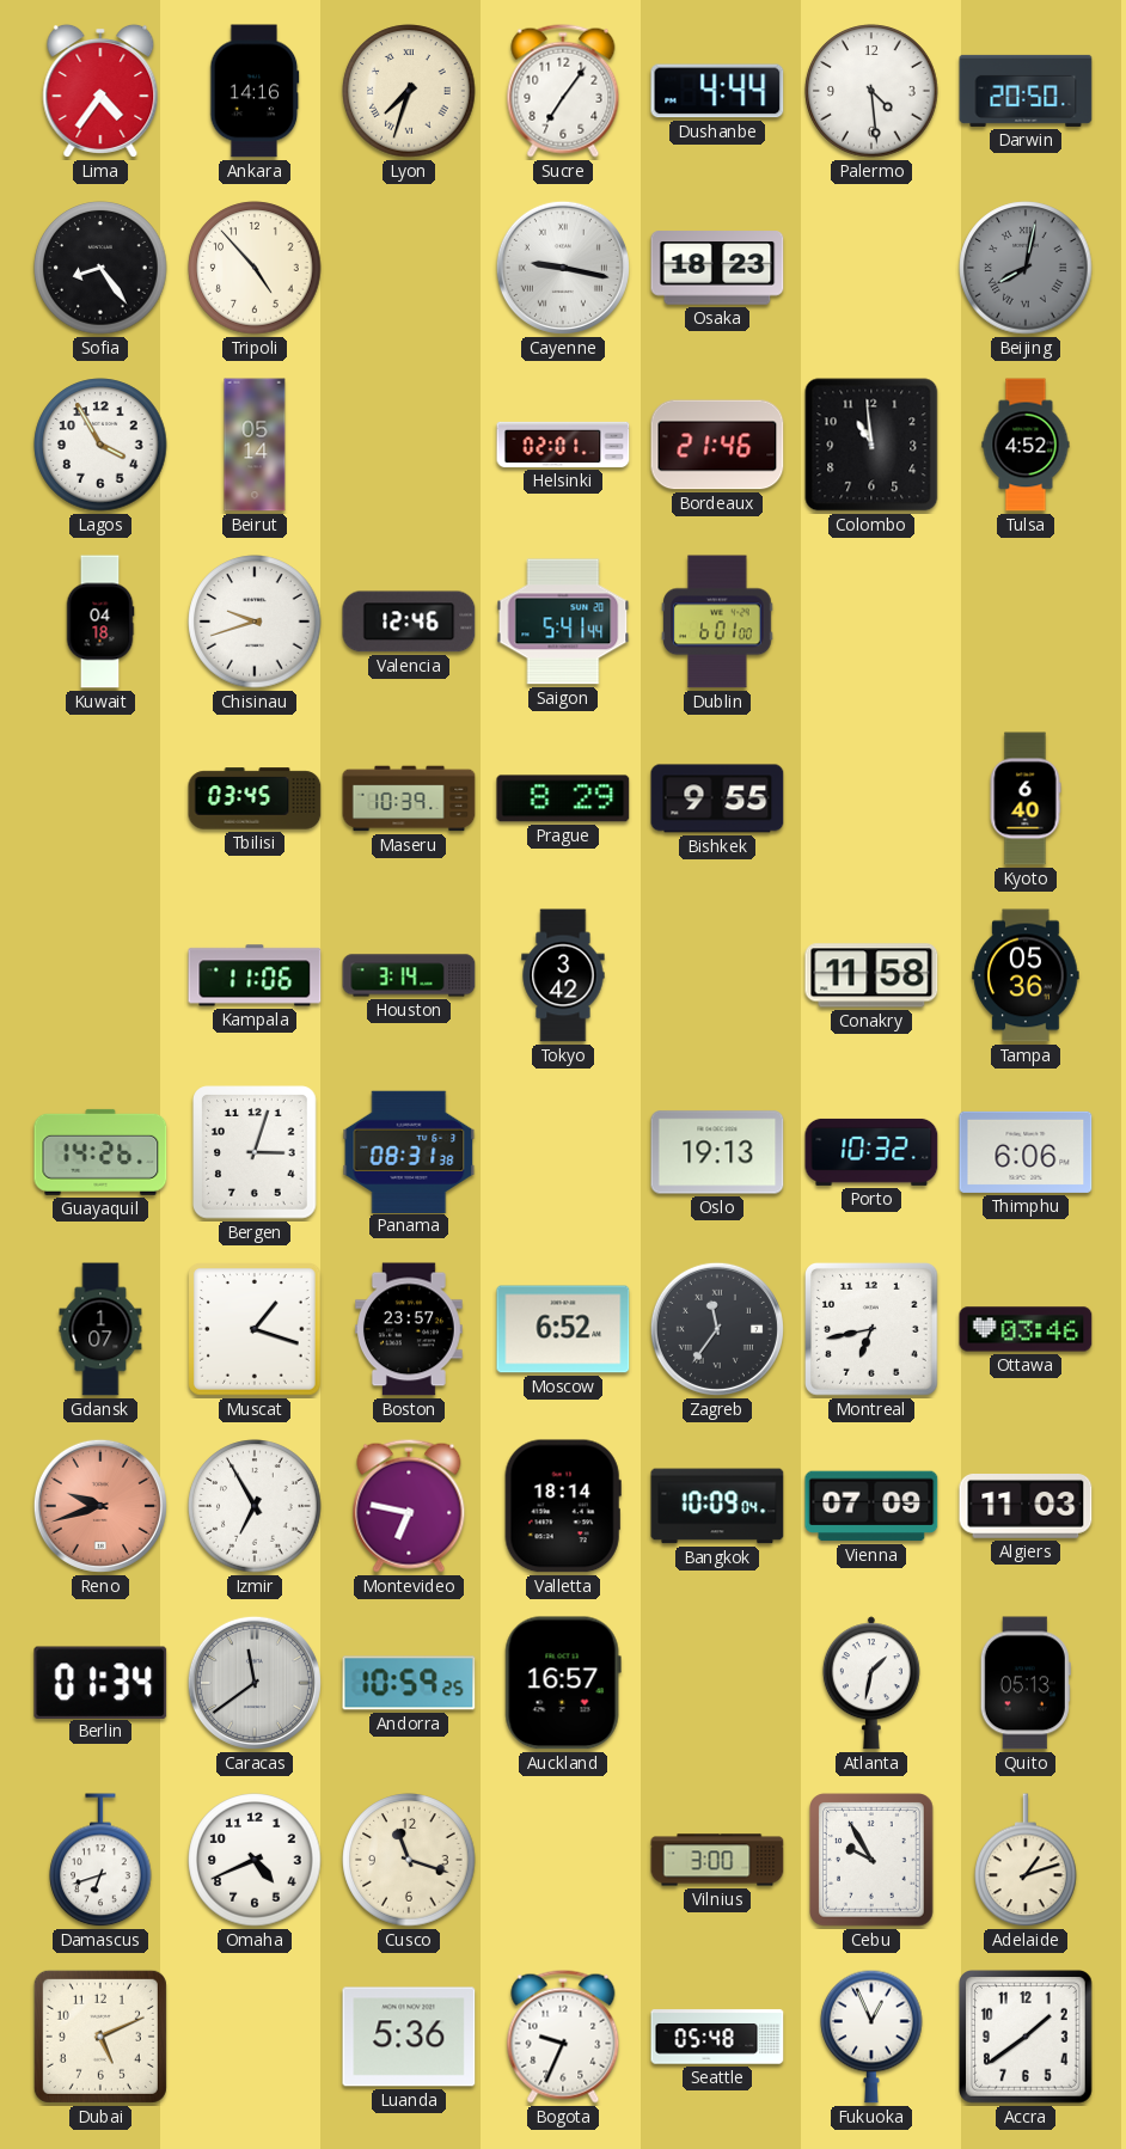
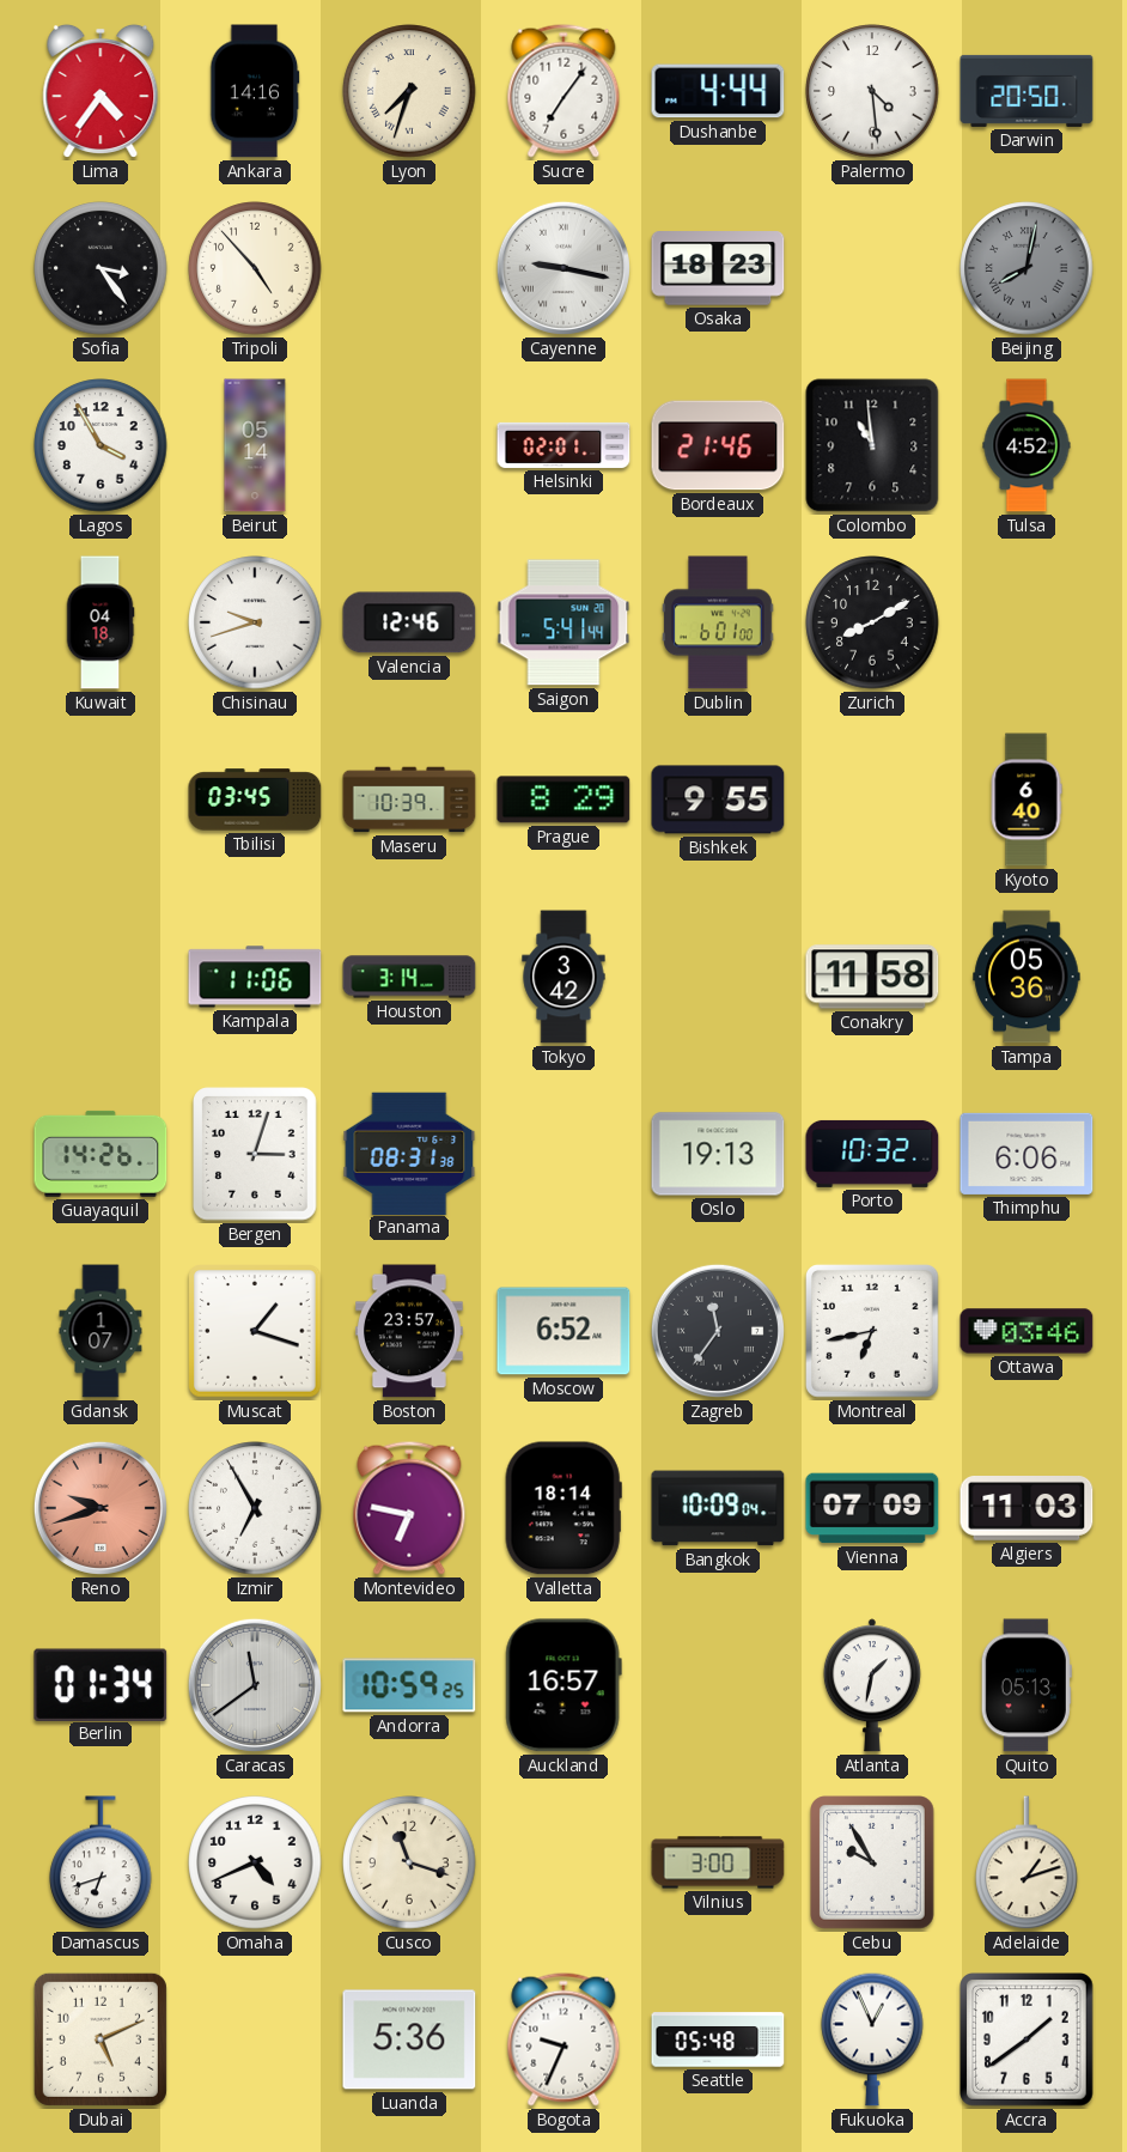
Sofia: 8:24 -> 3:24
Zurich: none -> 8:10
